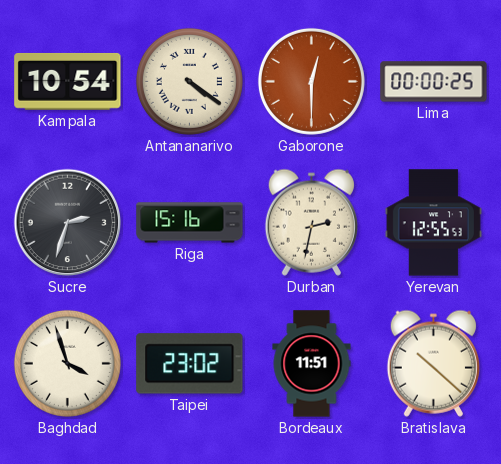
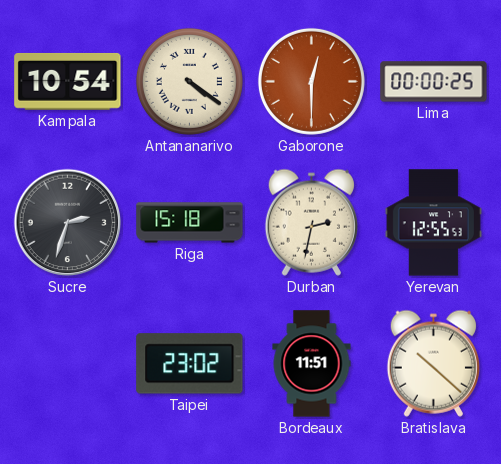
Riga: 15:16 -> 15:18
Baghdad: 3:57 -> none
